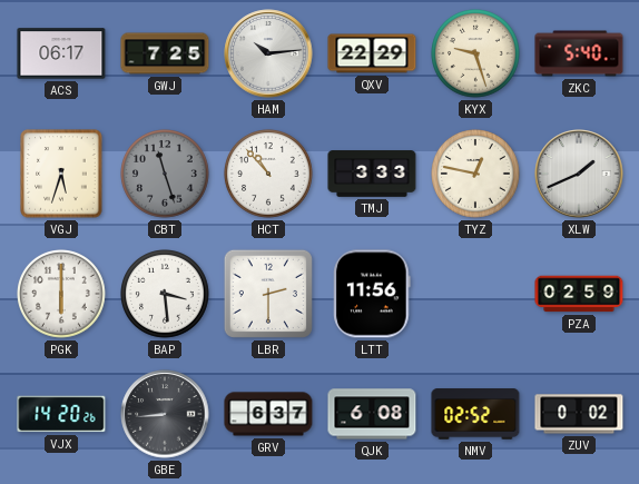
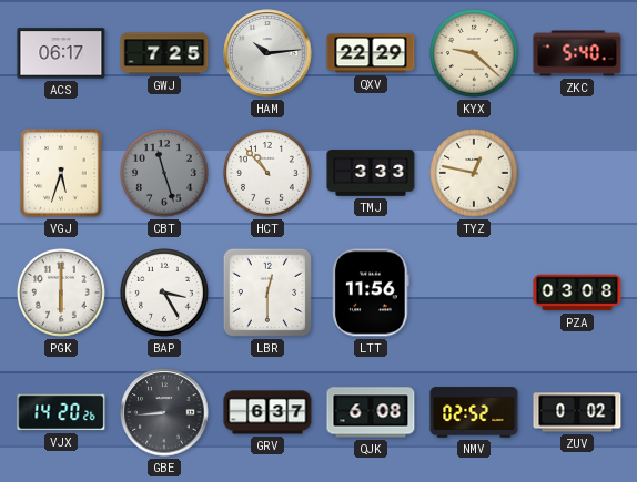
KYX: 9:27 -> 9:22
XLW: 1:41 -> none
BAP: 3:29 -> 3:25
LBR: 2:30 -> 12:30
PZA: 02:59 -> 03:08
